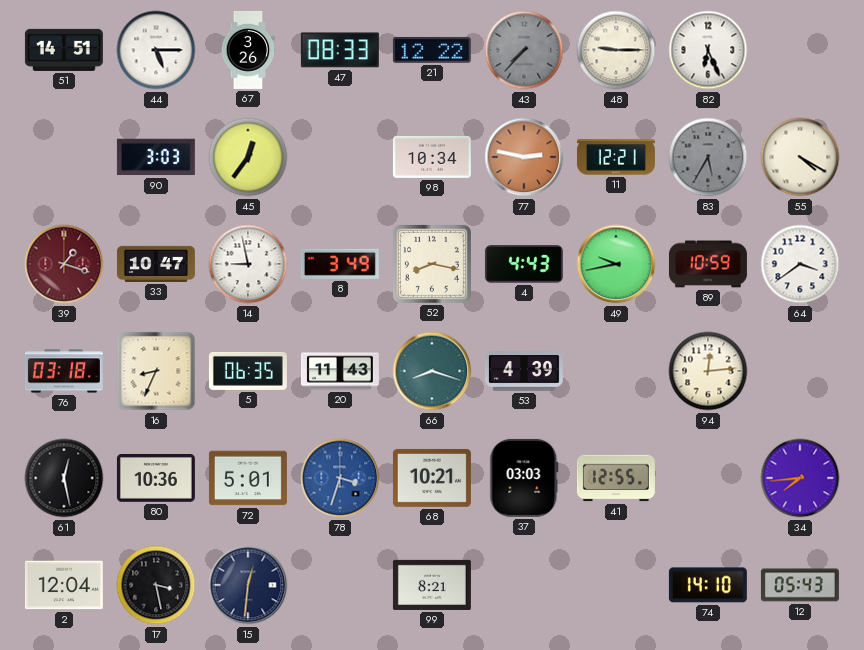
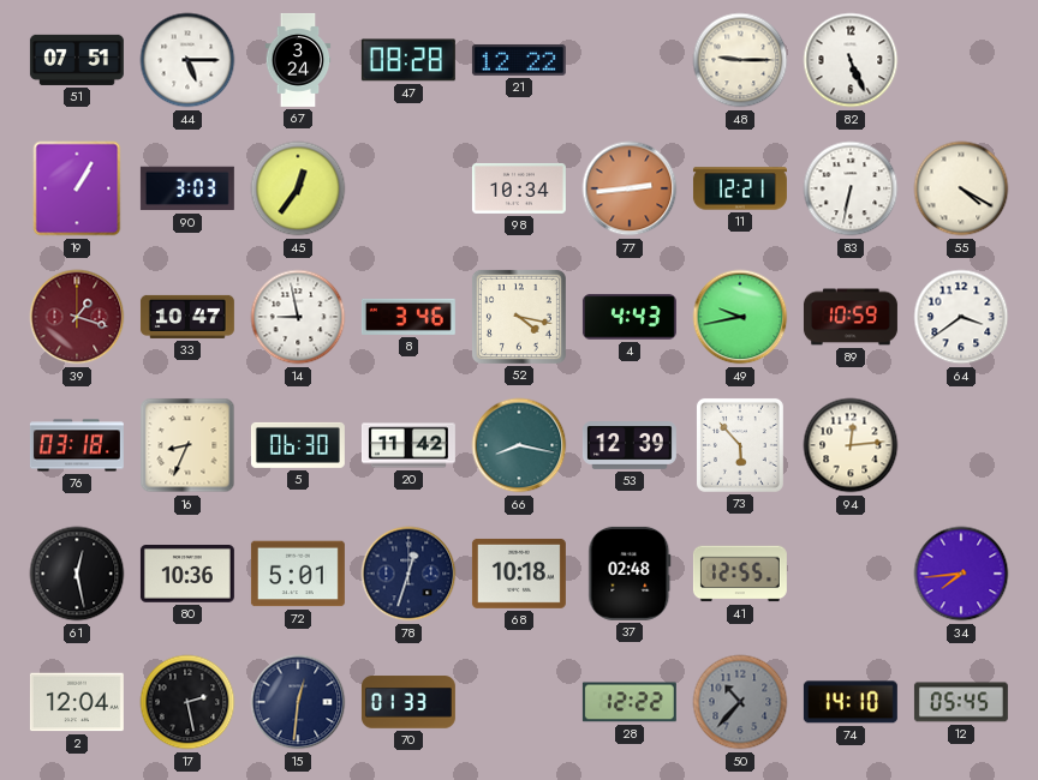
51: 14:51 -> 07:51
67: 3:26 -> 3:24
47: 08:33 -> 08:28
43: 7:37 -> none
82: 6:26 -> 5:26
19: none -> 1:05
77: 2:47 -> 2:44
83: 5:35 -> 6:32
83 dial: grey -> white
8: 3:49 -> 3:46
52: 8:17 -> 4:17
5: 06:35 -> 06:30
20: 11:43 -> 11:42
66: 8:18 -> 8:17
53: 4:39 -> 12:39
73: none -> 5:53
78: 3:33 -> 12:33
78 dial: blue -> navy
68: 10:21 -> 10:18
37: 03:03 -> 02:48
17: 3:28 -> 2:28
70: none -> 01:33
99: 8:21 -> none
28: none -> 12:22
50: none -> 10:37
12: 05:43 -> 05:45
